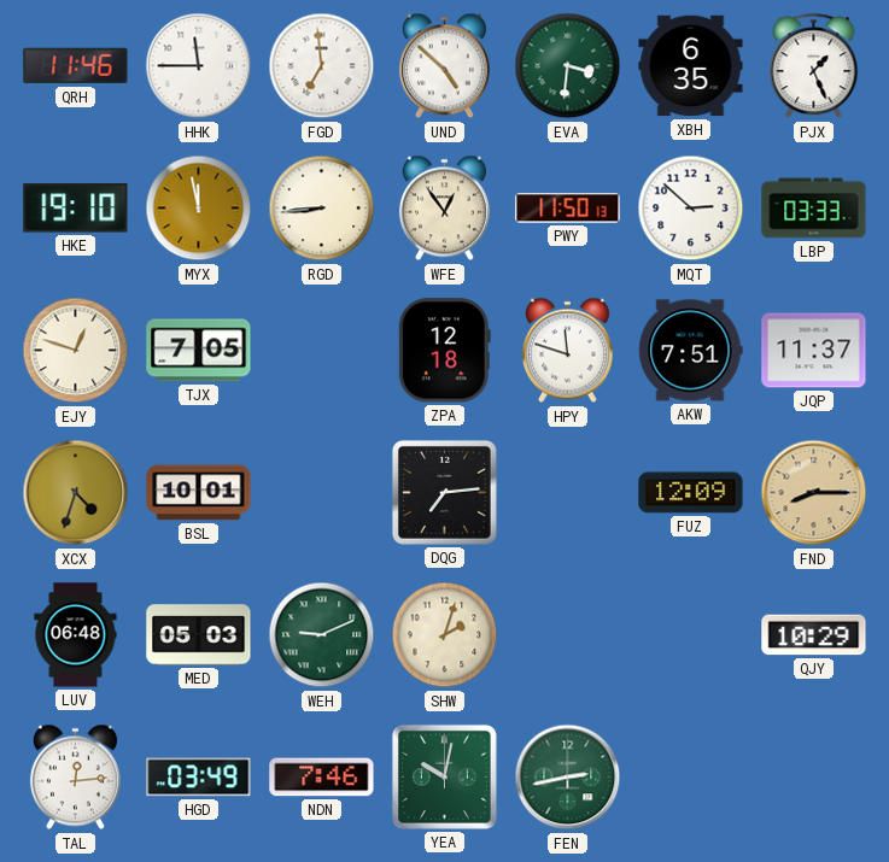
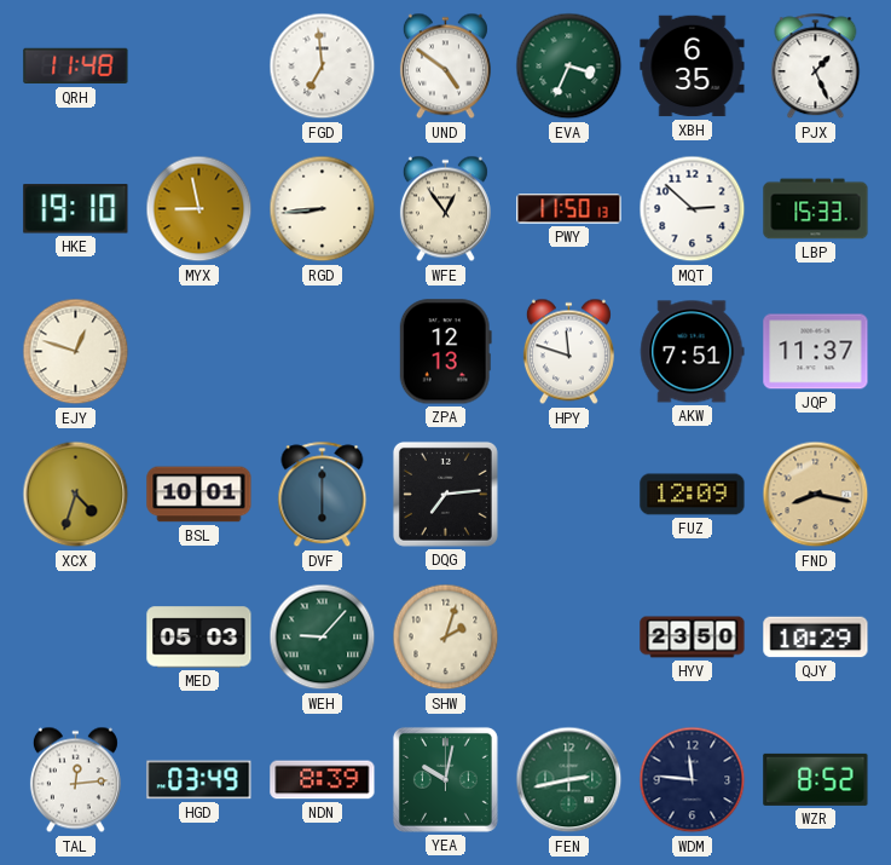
QRH: 11:46 -> 11:48
HHK: 11:45 -> none
UND: 4:52 -> 4:51
EVA: 3:31 -> 3:34
MYX: 11:58 -> 8:58
LBP: 03:33 -> 15:33
TJX: 7:05 -> none
ZPA: 12:18 -> 12:13
DVF: none -> 6:00
FND: 8:15 -> 8:17
LUV: 06:48 -> none
WEH: 9:11 -> 9:07
HYV: none -> 23:50
NDN: 7:46 -> 8:39
WDM: none -> 11:46
WZR: none -> 8:52
